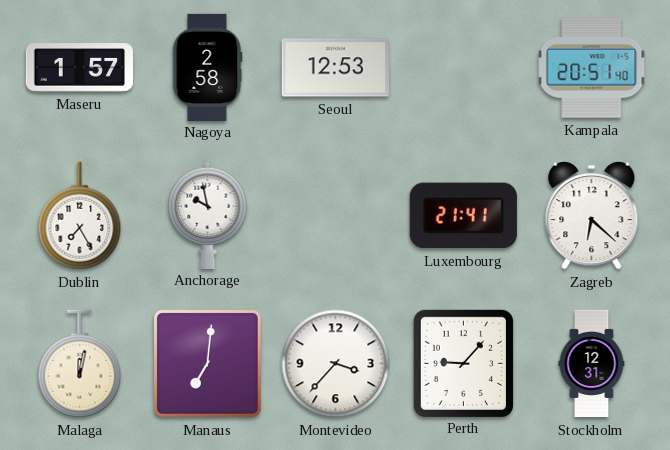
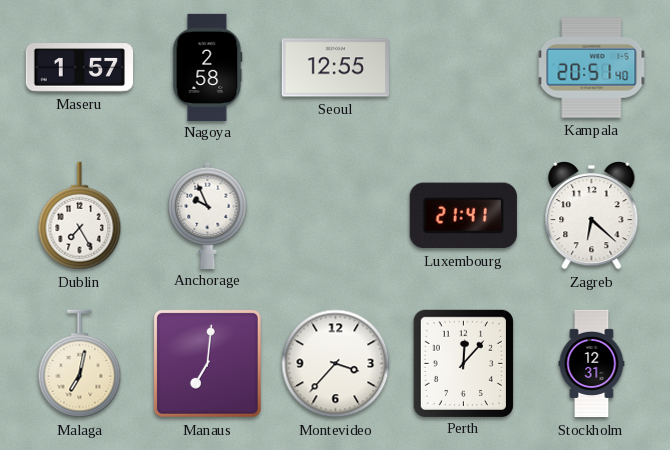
Seoul: 12:53 -> 12:55
Anchorage: 9:58 -> 9:56
Malaga: 12:02 -> 7:02
Perth: 9:07 -> 12:07
